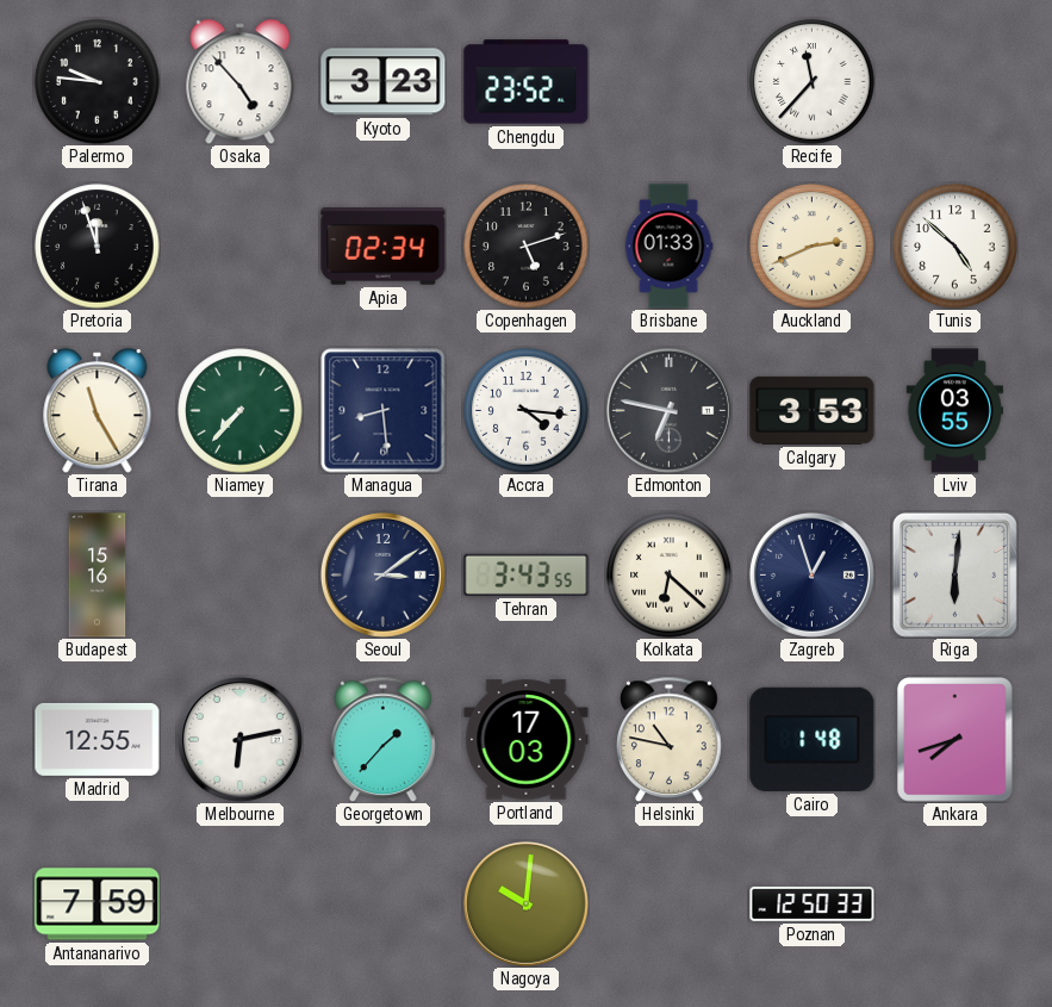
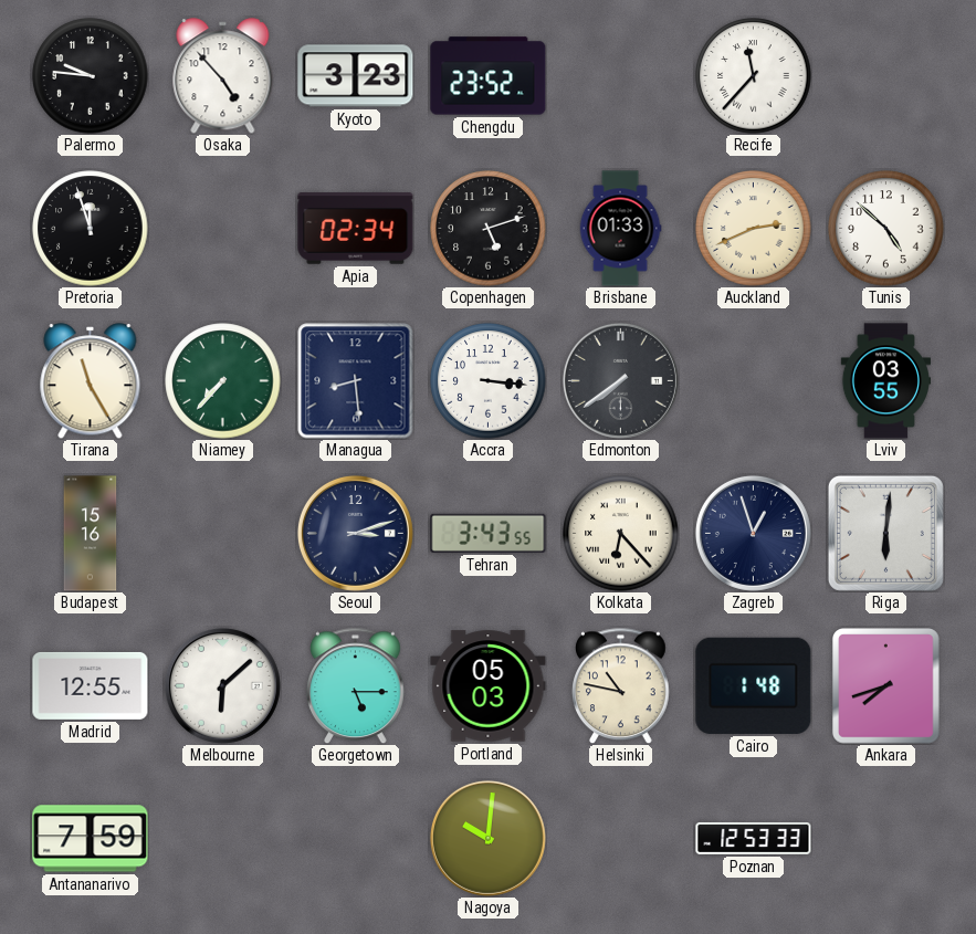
Accra: 4:16 -> 3:16
Edmonton: 6:47 -> 7:39
Calgary: 3:53 -> none
Seoul: 3:09 -> 3:12
Kolkata: 6:22 -> 6:23
Melbourne: 6:13 -> 6:08
Georgetown: 1:37 -> 5:15
Portland: 17:03 -> 05:03
Poznan: 12:50 -> 12:53
